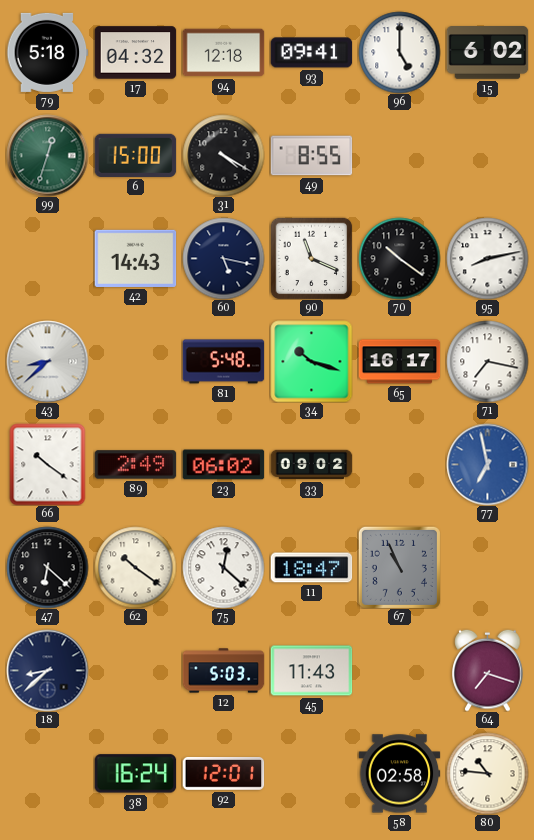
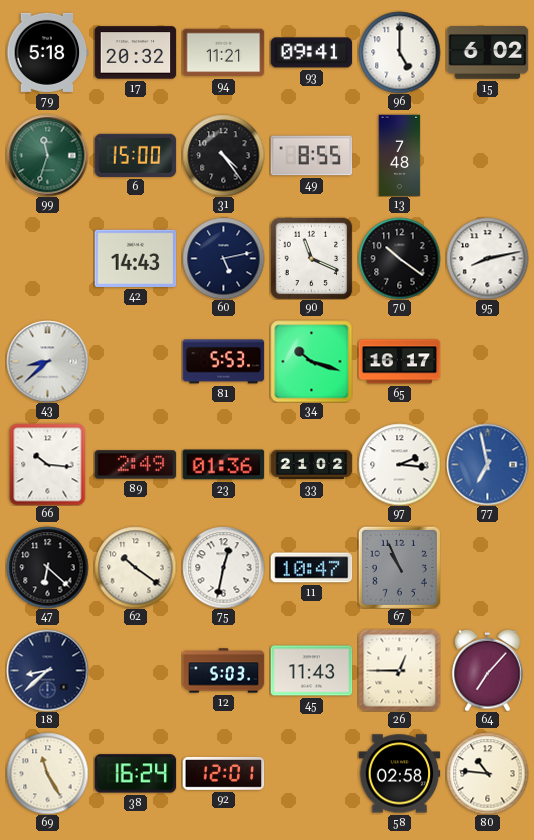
17: 04:32 -> 20:32
94: 12:18 -> 11:21
99: 12:33 -> 11:33
31: 4:20 -> 4:24
13: none -> 7:48
60: 5:17 -> 5:13
81: 5:48 -> 5:53
71: 7:17 -> none
66: 10:21 -> 10:16
23: 06:02 -> 01:36
33: 09:02 -> 21:02
97: none -> 2:16
75: 12:22 -> 12:32
11: 18:47 -> 10:47
26: none -> 12:45
64: 7:18 -> 7:07
69: none -> 11:25
